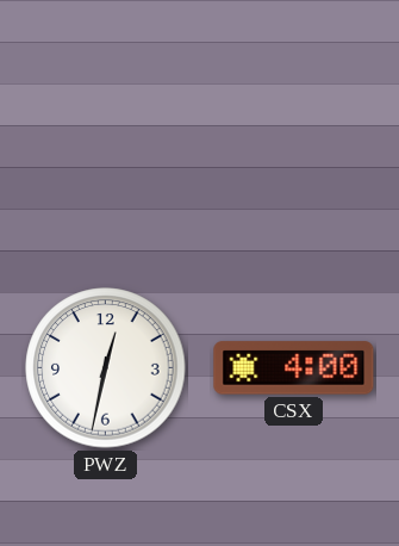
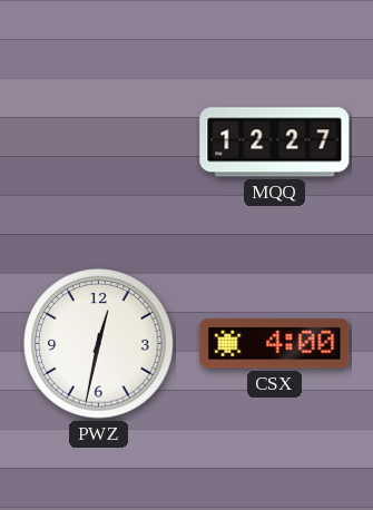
MQQ: none -> 12:27
